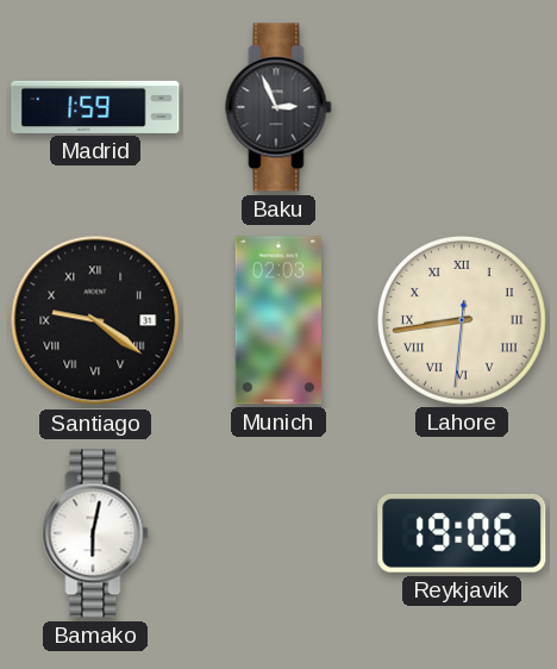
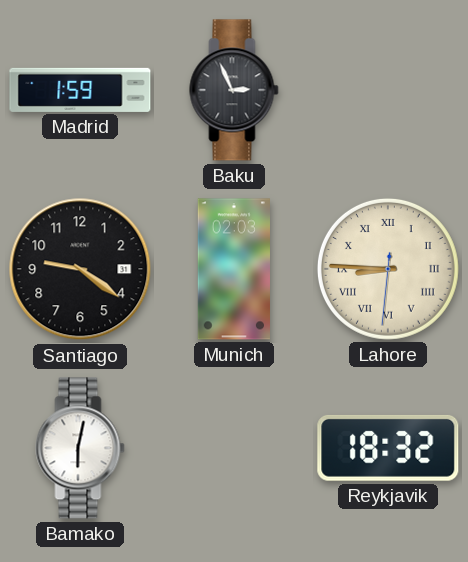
Santiago numerals: Roman -> Arabic
Lahore: 8:43 -> 8:45
Reykjavik: 19:06 -> 18:32
